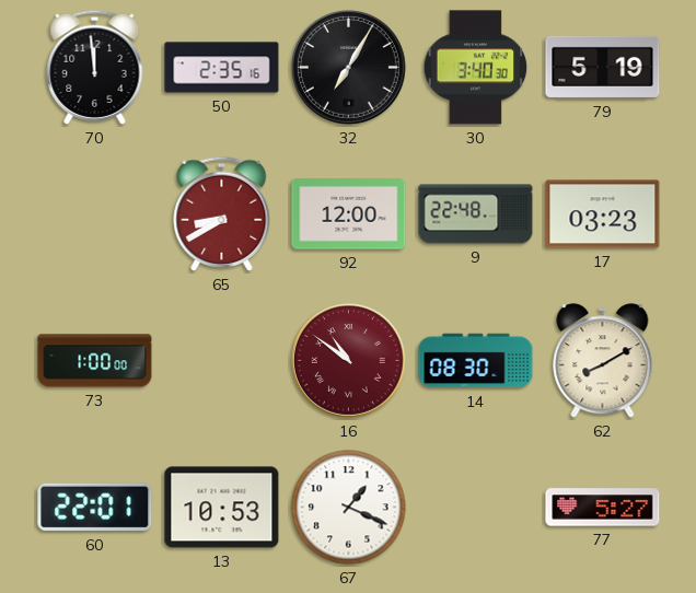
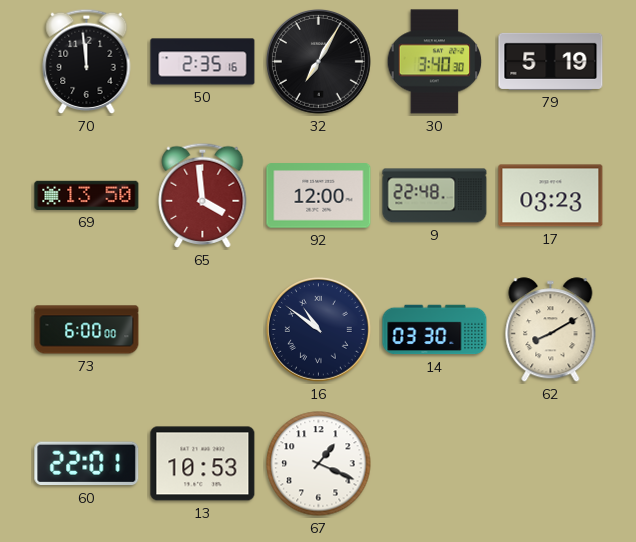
69: none -> 13:50
65: 8:40 -> 3:59
73: 1:00 -> 6:00
16 dial: burgundy -> navy
14: 08:30 -> 03:30
77: 5:27 -> none
